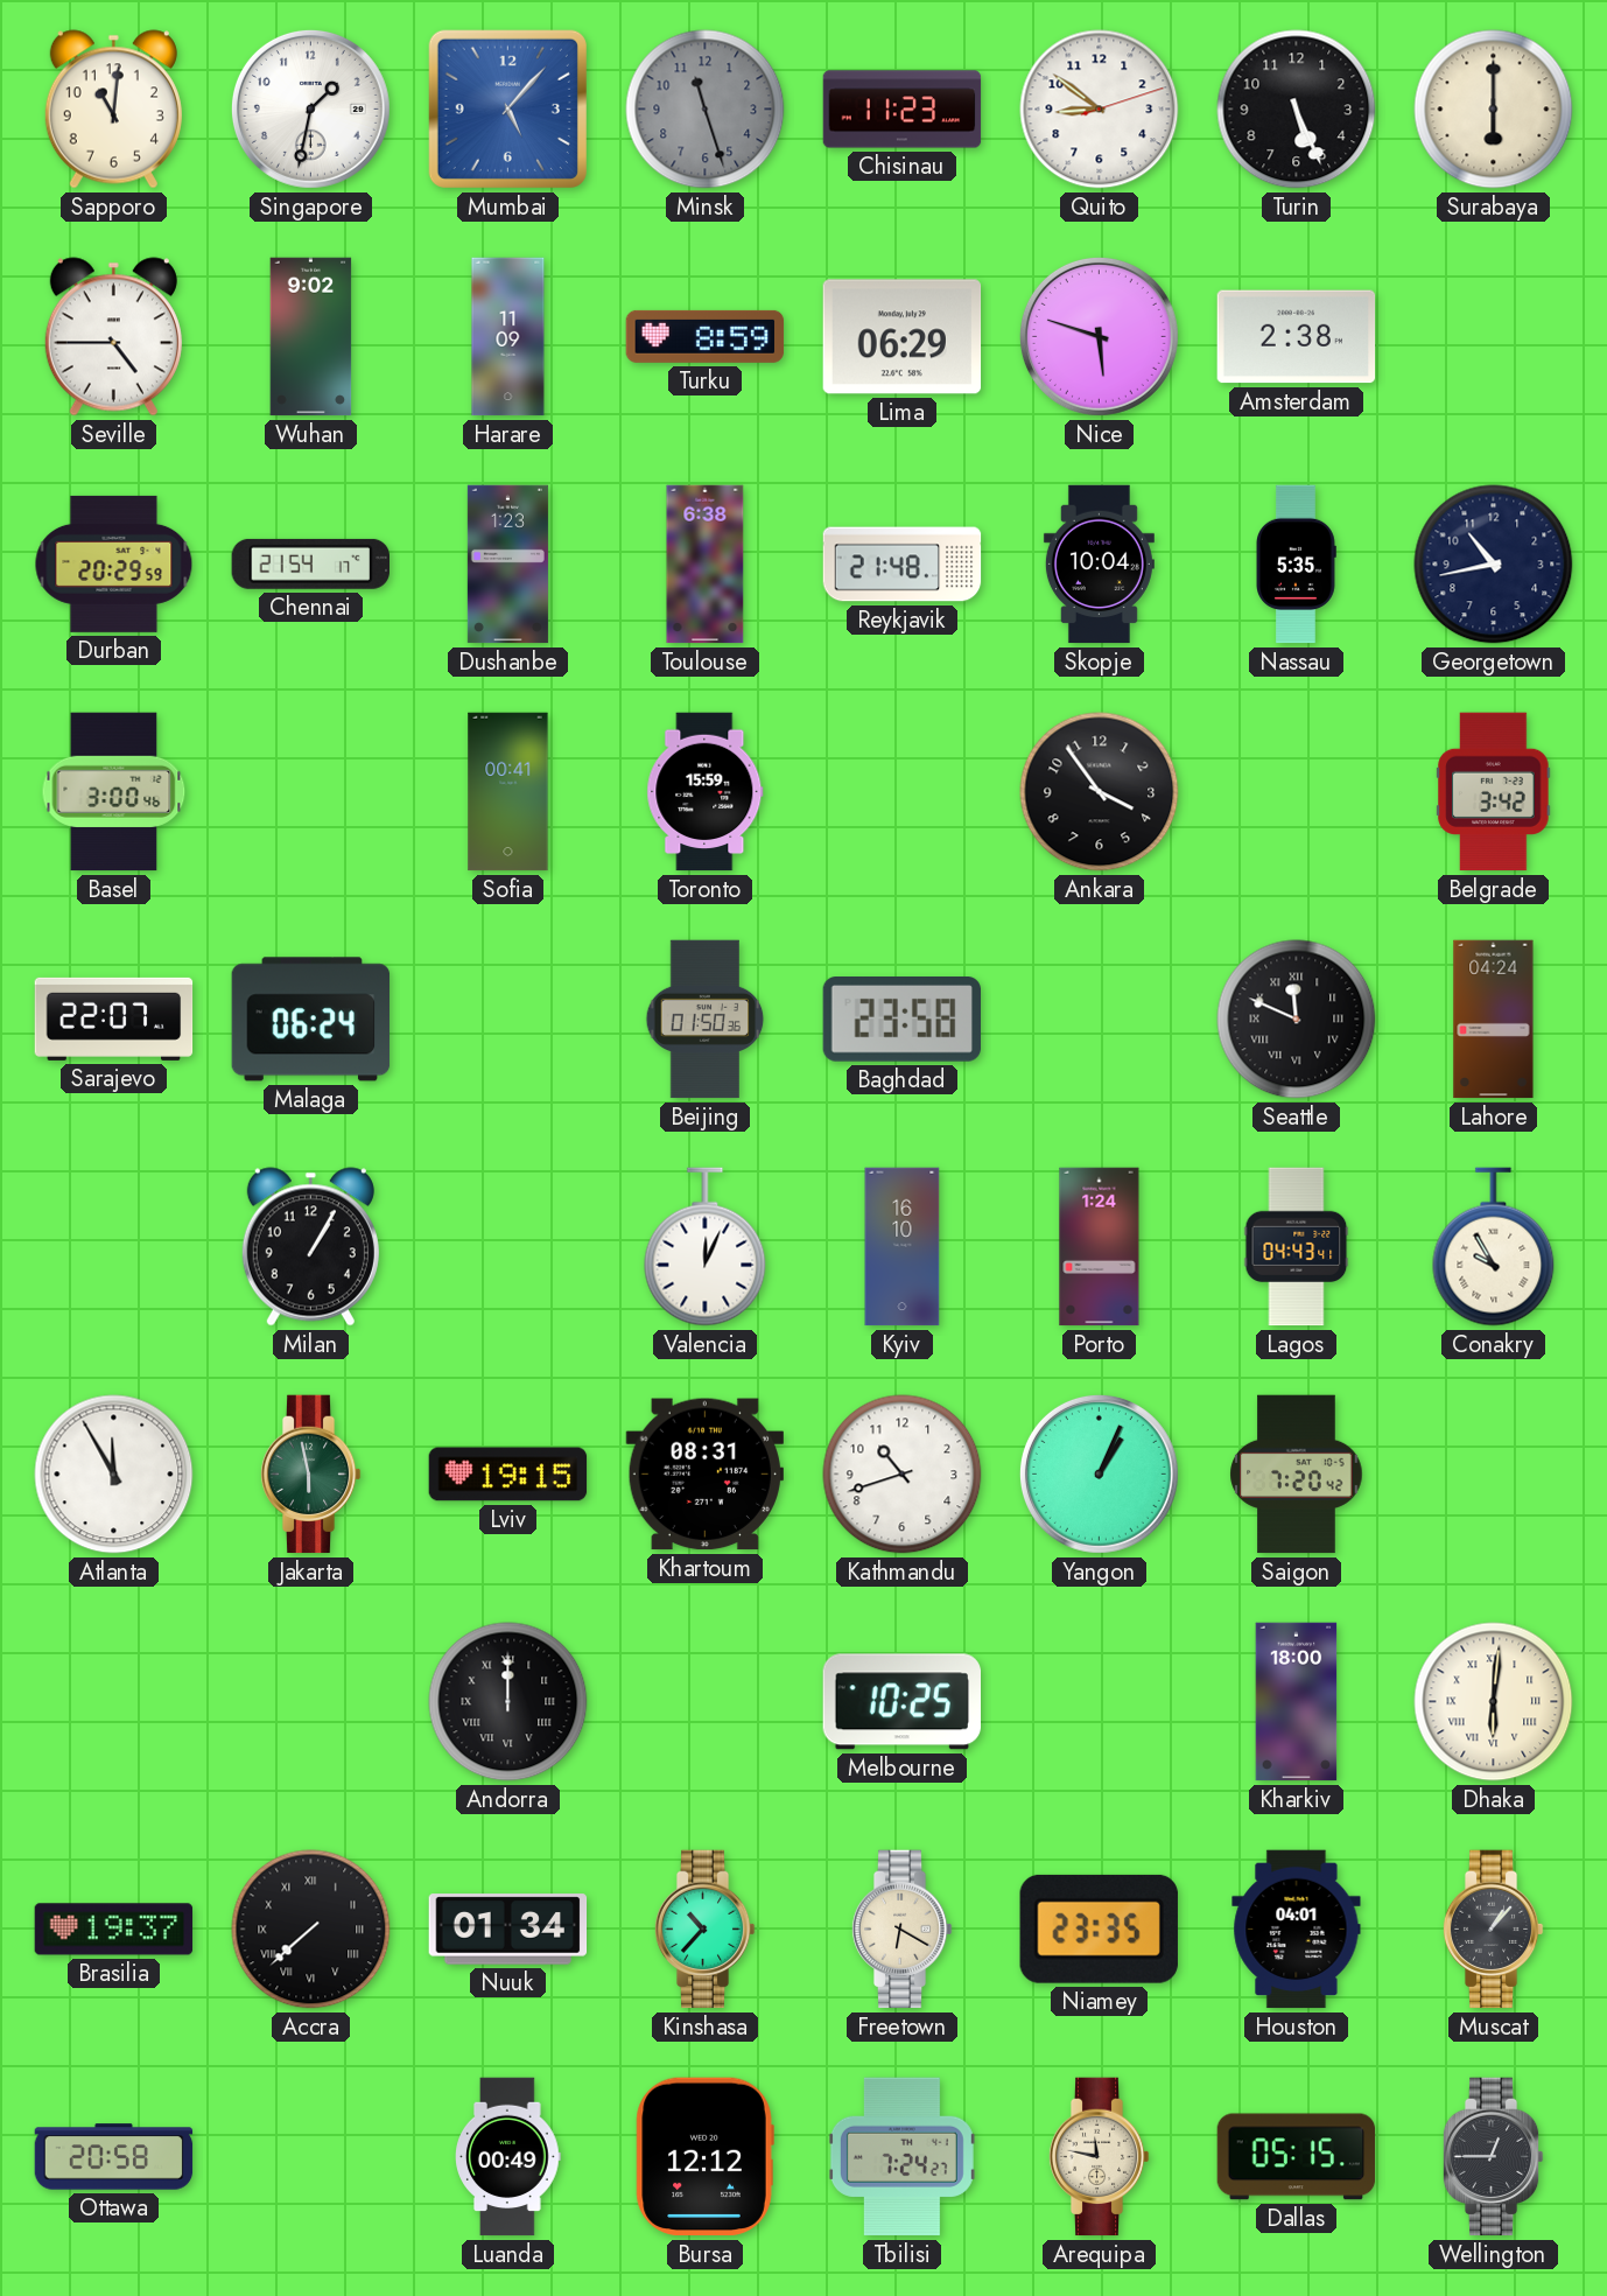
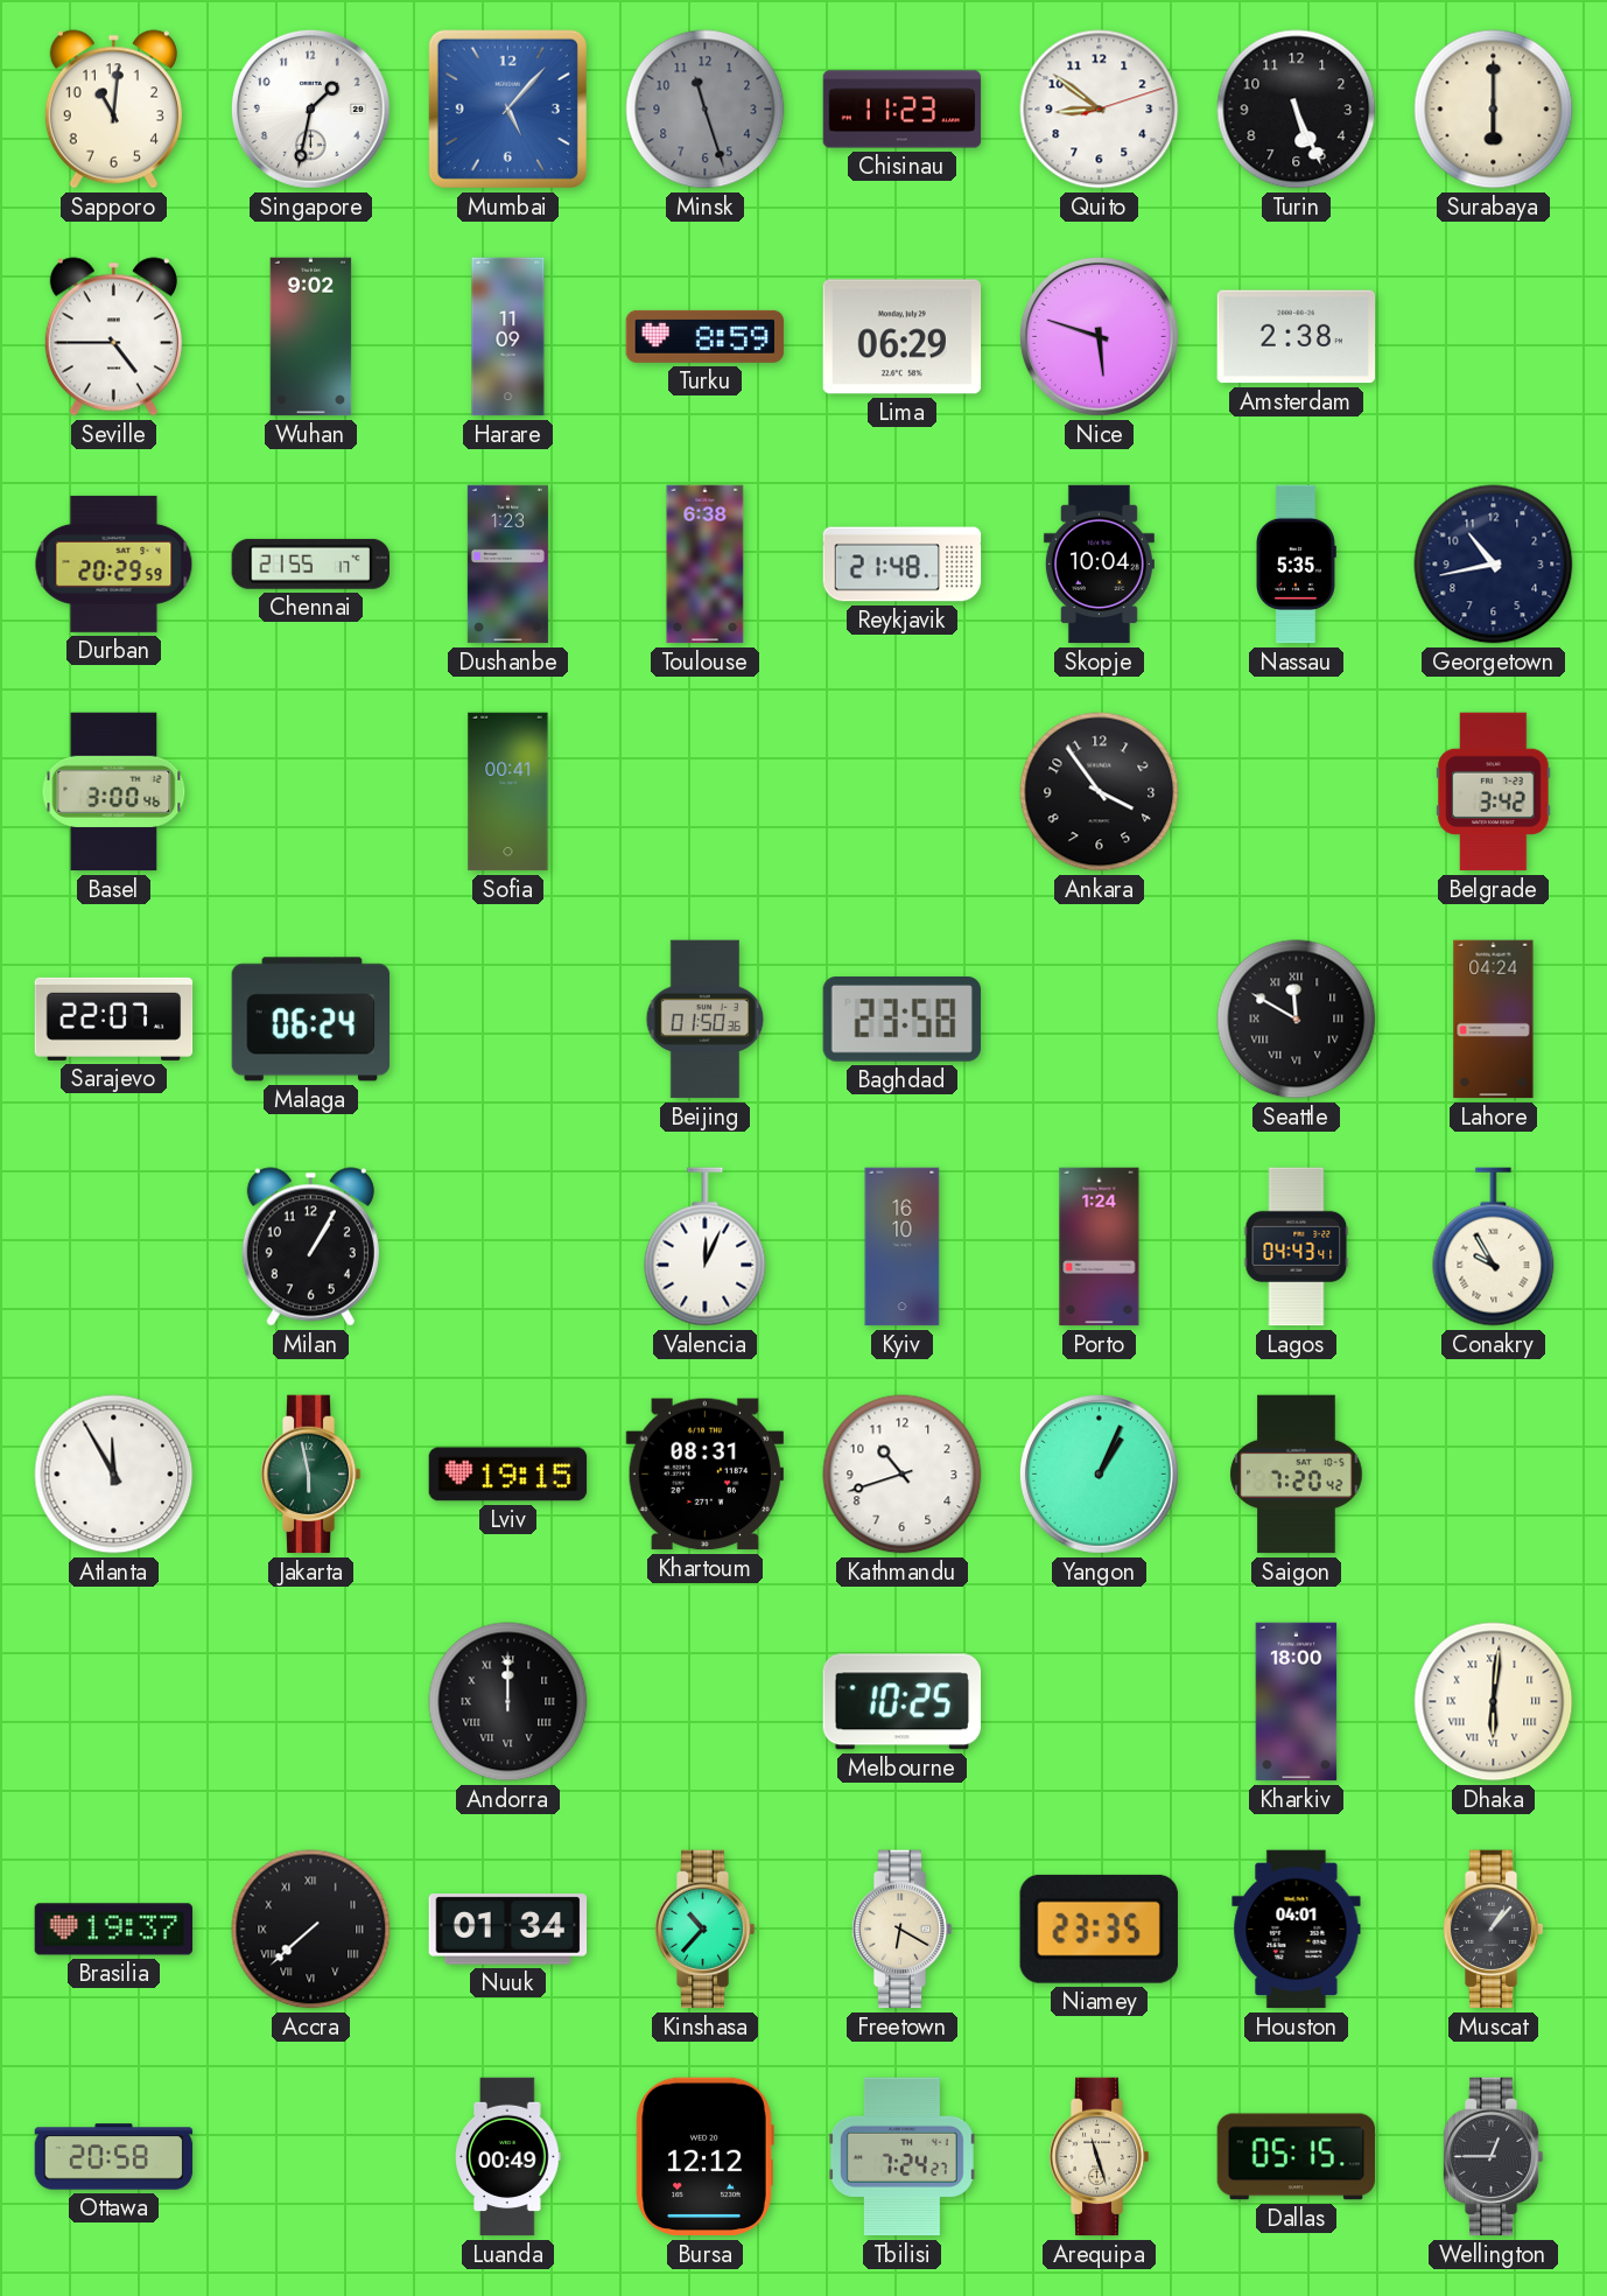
Chennai: 21:54 -> 21:55
Toronto: 15:59 -> none
Seattle: 11:49 -> 11:50
Arequipa: 11:47 -> 11:27
